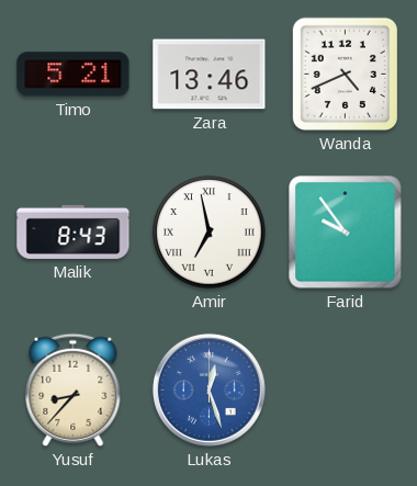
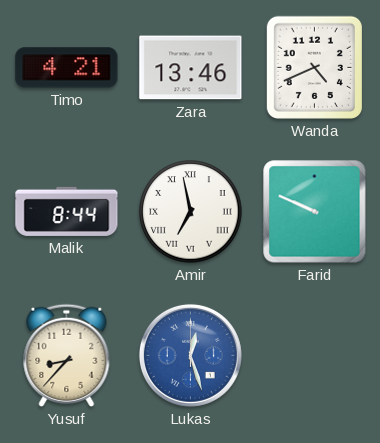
Timo: 5:21 -> 4:21
Malik: 8:43 -> 8:44
Farid: 9:54 -> 9:49
